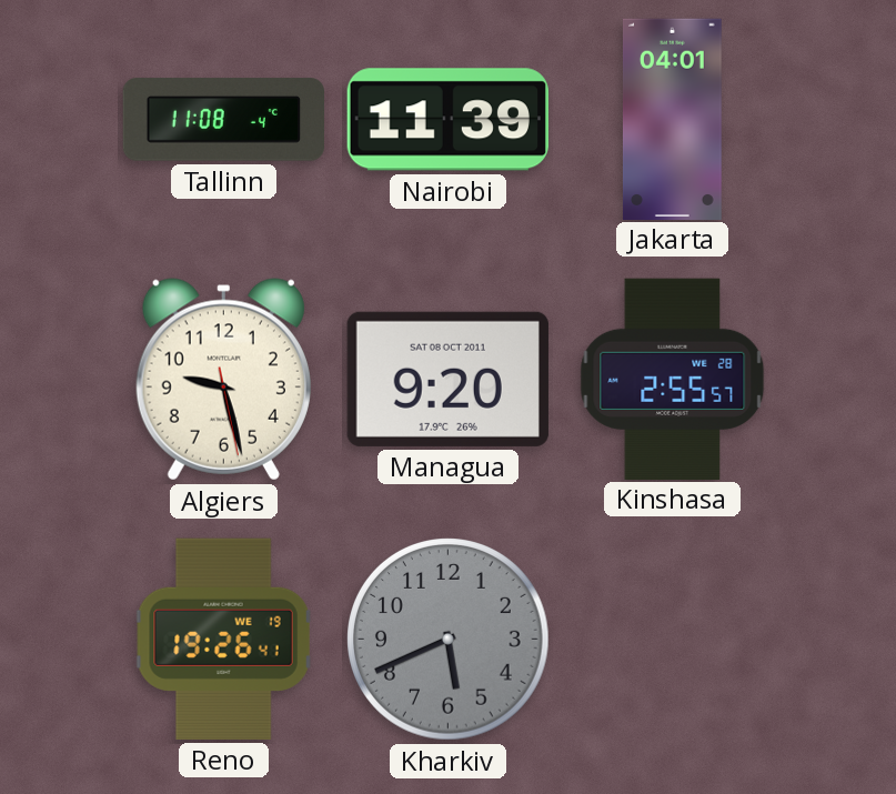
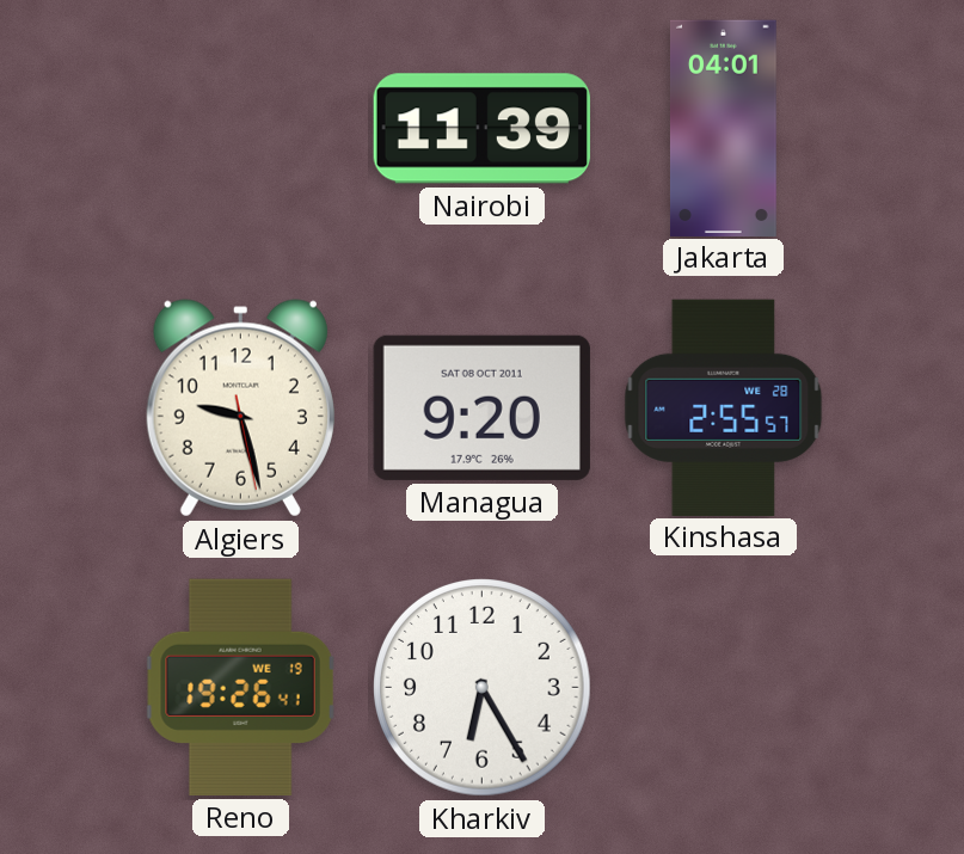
Tallinn: 11:08 -> none
Kharkiv: 5:41 -> 6:25
Kharkiv dial: grey -> white
